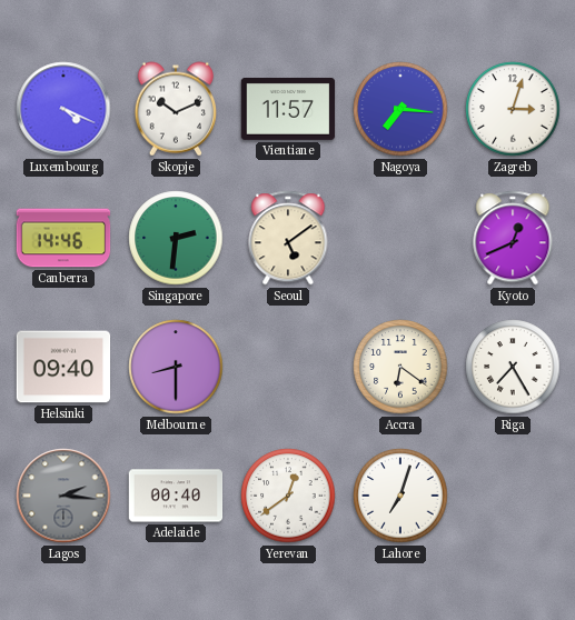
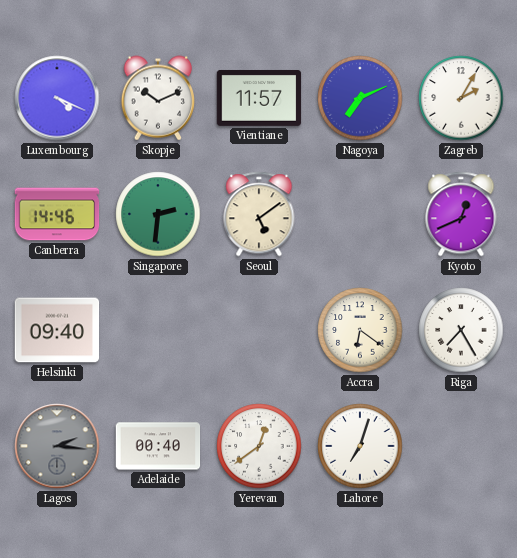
Nagoya: 7:16 -> 7:11
Zagreb: 3:03 -> 2:05
Melbourne: 8:30 -> none
